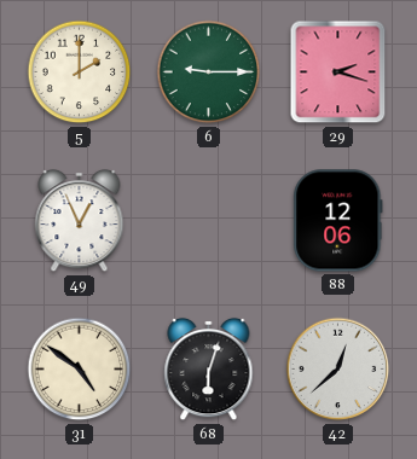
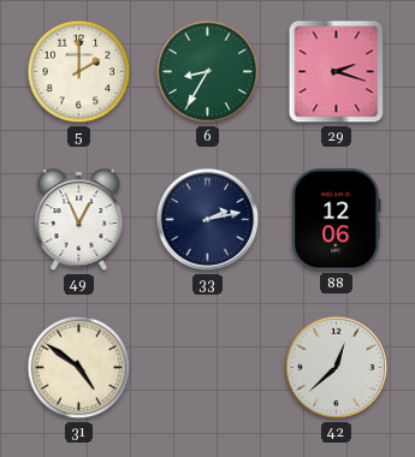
6: 9:15 -> 8:35
33: none -> 2:13
68: 6:03 -> none
